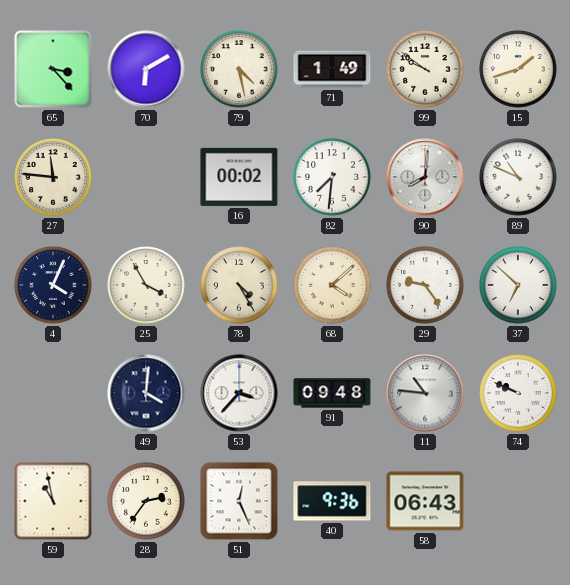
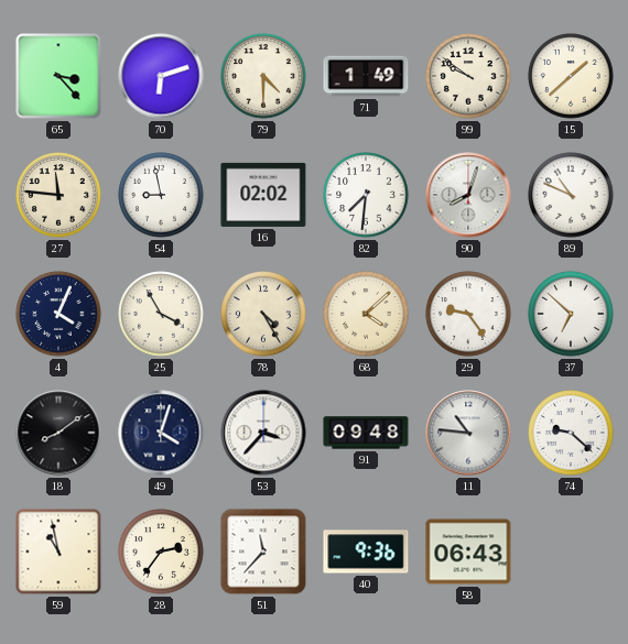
70: 6:10 -> 6:12
79: 4:28 -> 4:30
15: 1:42 -> 1:38
54: none -> 8:58
16: 00:02 -> 02:02
90: 8:01 -> 8:03
18: none -> 8:09
49: 4:01 -> 4:03
74: 9:49 -> 9:22
51: 12:26 -> 11:37
